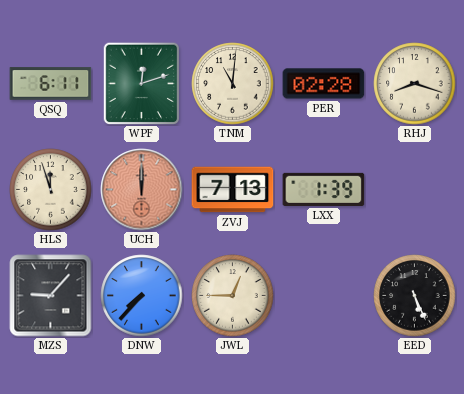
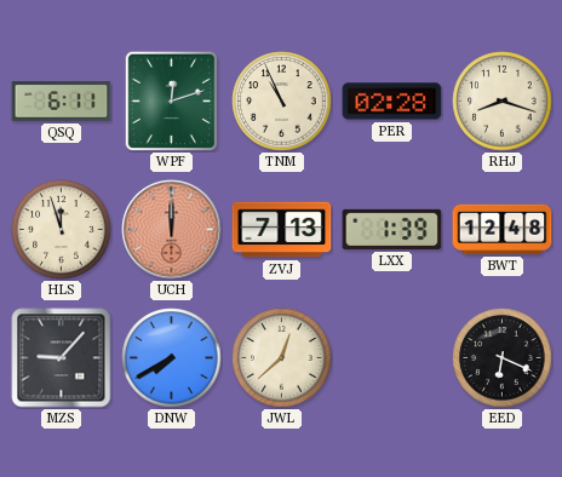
TNM: 11:01 -> 10:56
BWT: none -> 12:48
DNW: 7:37 -> 7:40
JWL: 12:45 -> 12:38
EED: 5:26 -> 6:19
